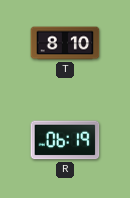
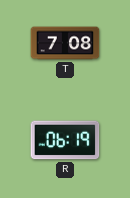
T: 8:10 -> 7:08
